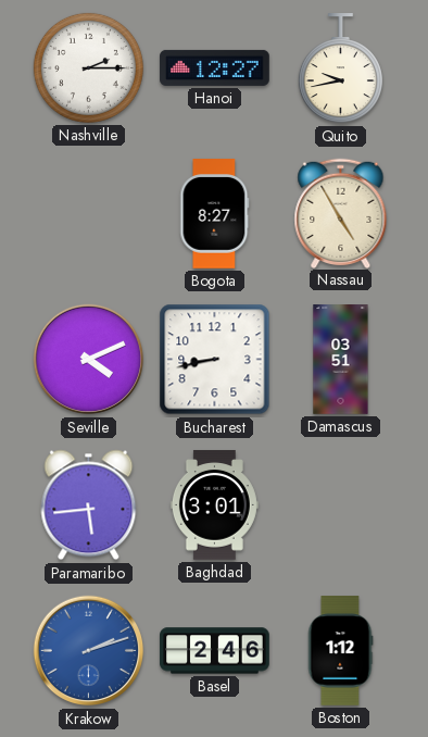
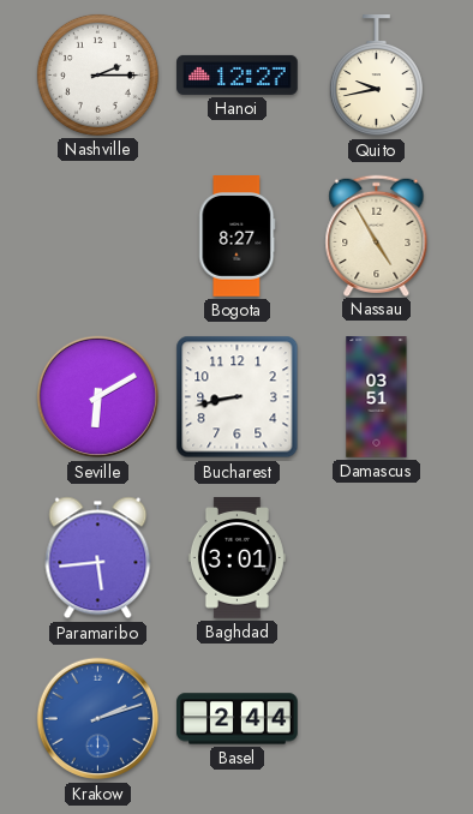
Seville: 4:11 -> 6:10
Basel: 2:46 -> 2:44
Boston: 1:12 -> none
